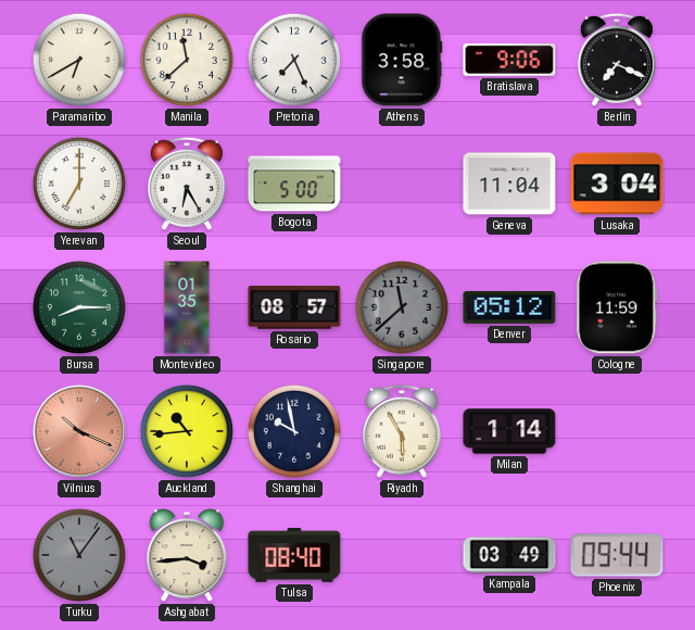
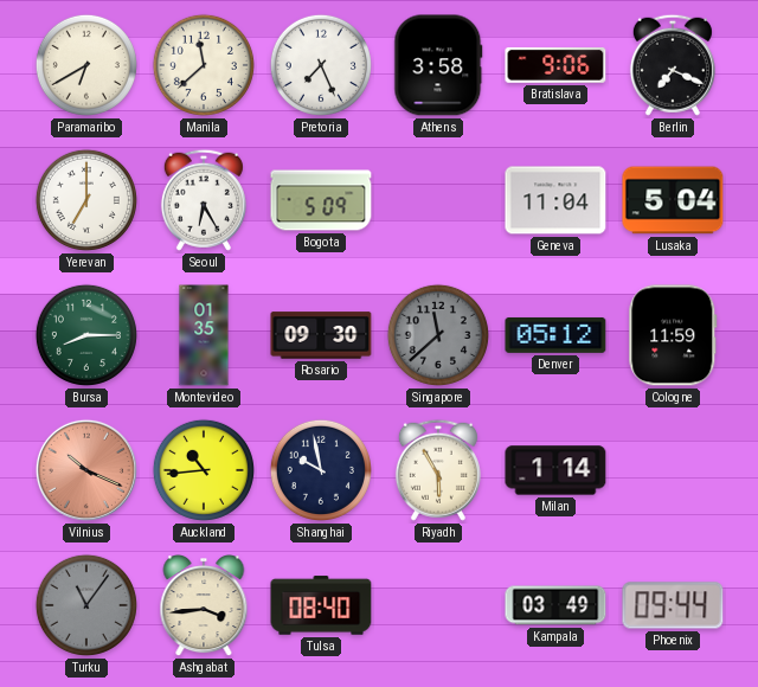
Bogota: 5:00 -> 5:09
Lusaka: 3:04 -> 5:04
Rosario: 08:57 -> 09:30
